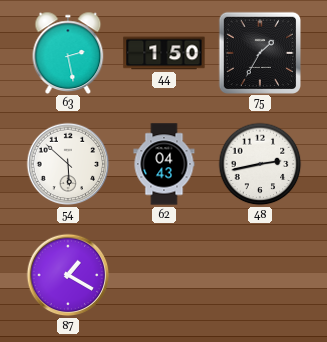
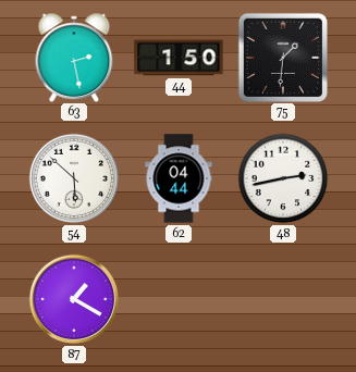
75: 1:35 -> 1:31
62: 04:43 -> 04:44
